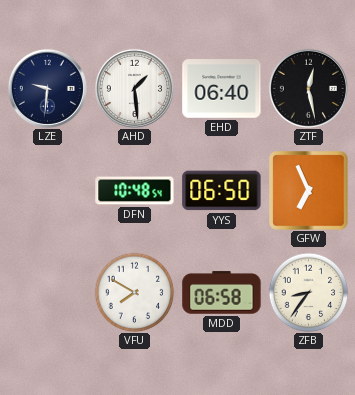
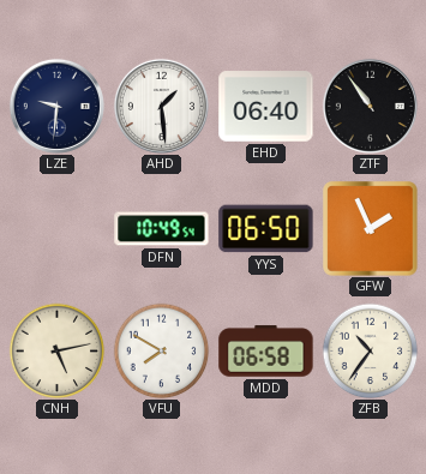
ZTF: 12:28 -> 10:54
DFN: 10:48 -> 10:49
GFW: 6:56 -> 1:56
CNH: none -> 5:13
ZFB: 8:36 -> 10:36
